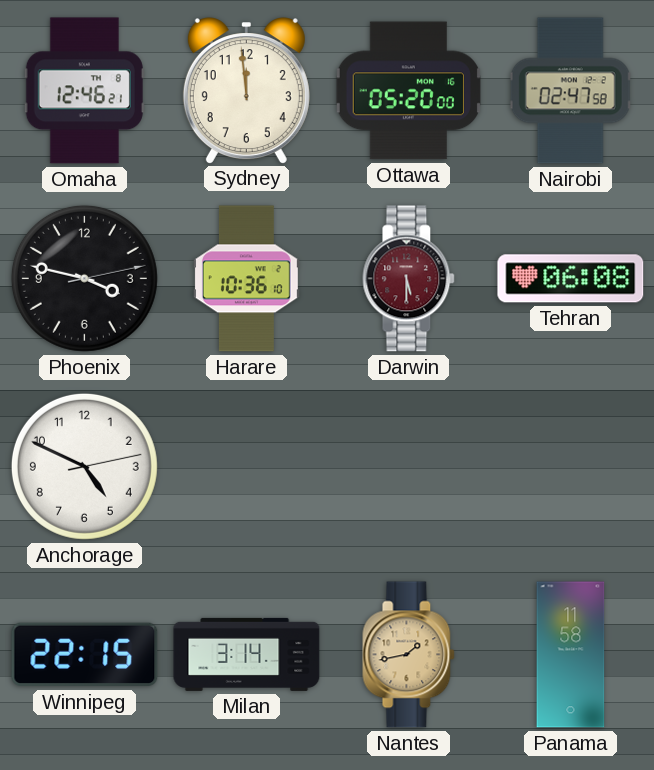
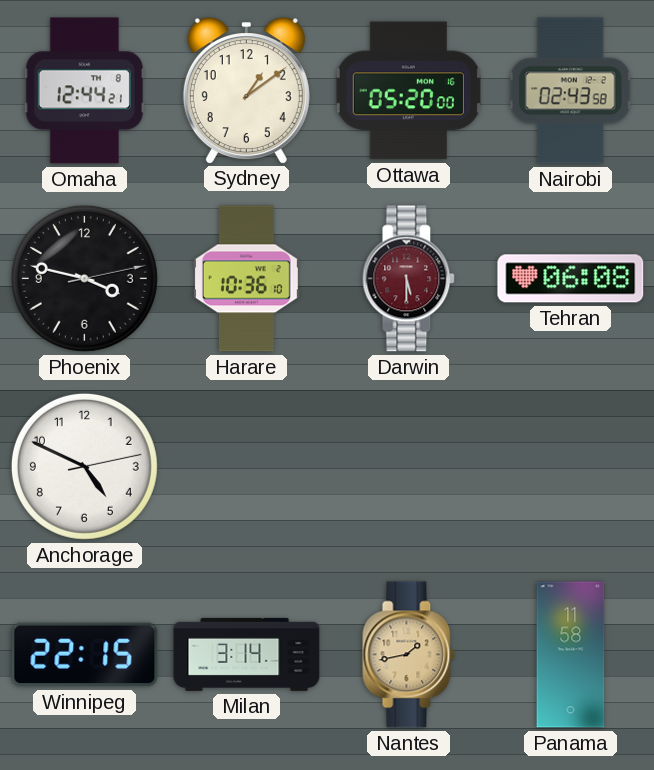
Omaha: 12:46 -> 12:44
Sydney: 11:59 -> 1:09
Nairobi: 02:47 -> 02:43
